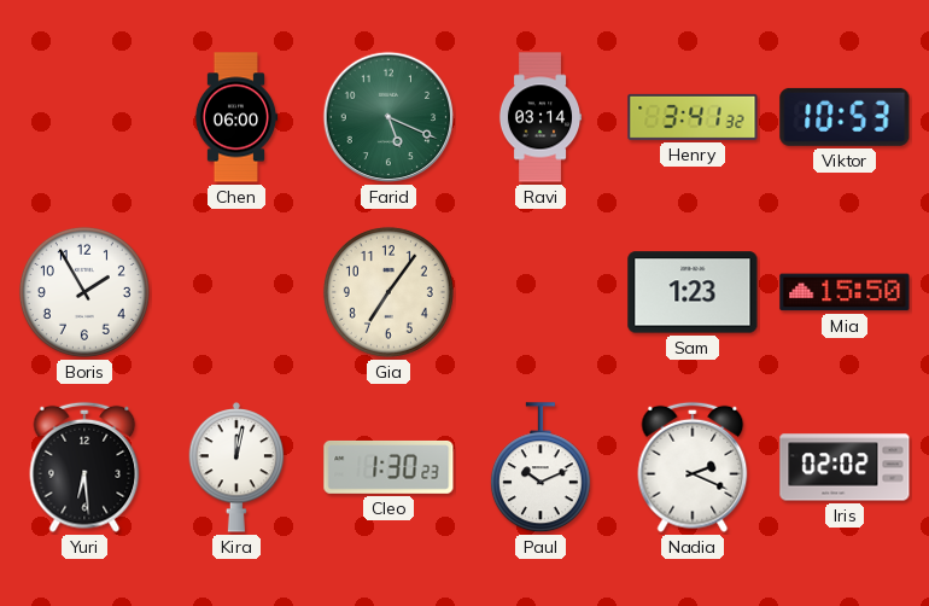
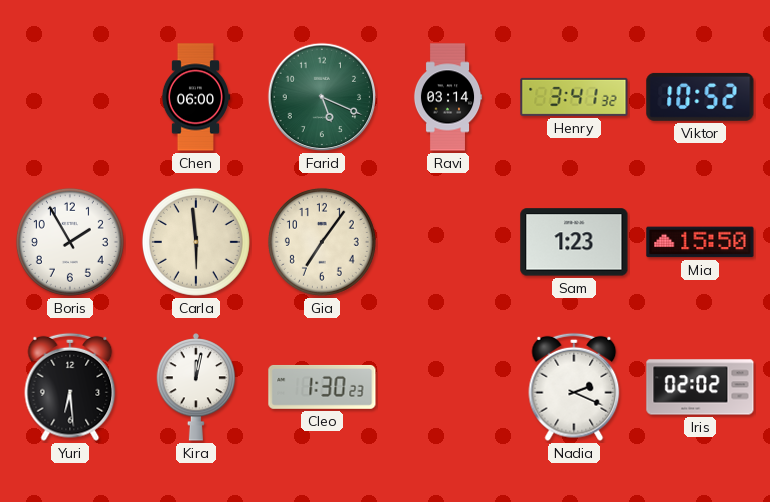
Viktor: 10:53 -> 10:52
Carla: none -> 5:59
Paul: 10:11 -> none
